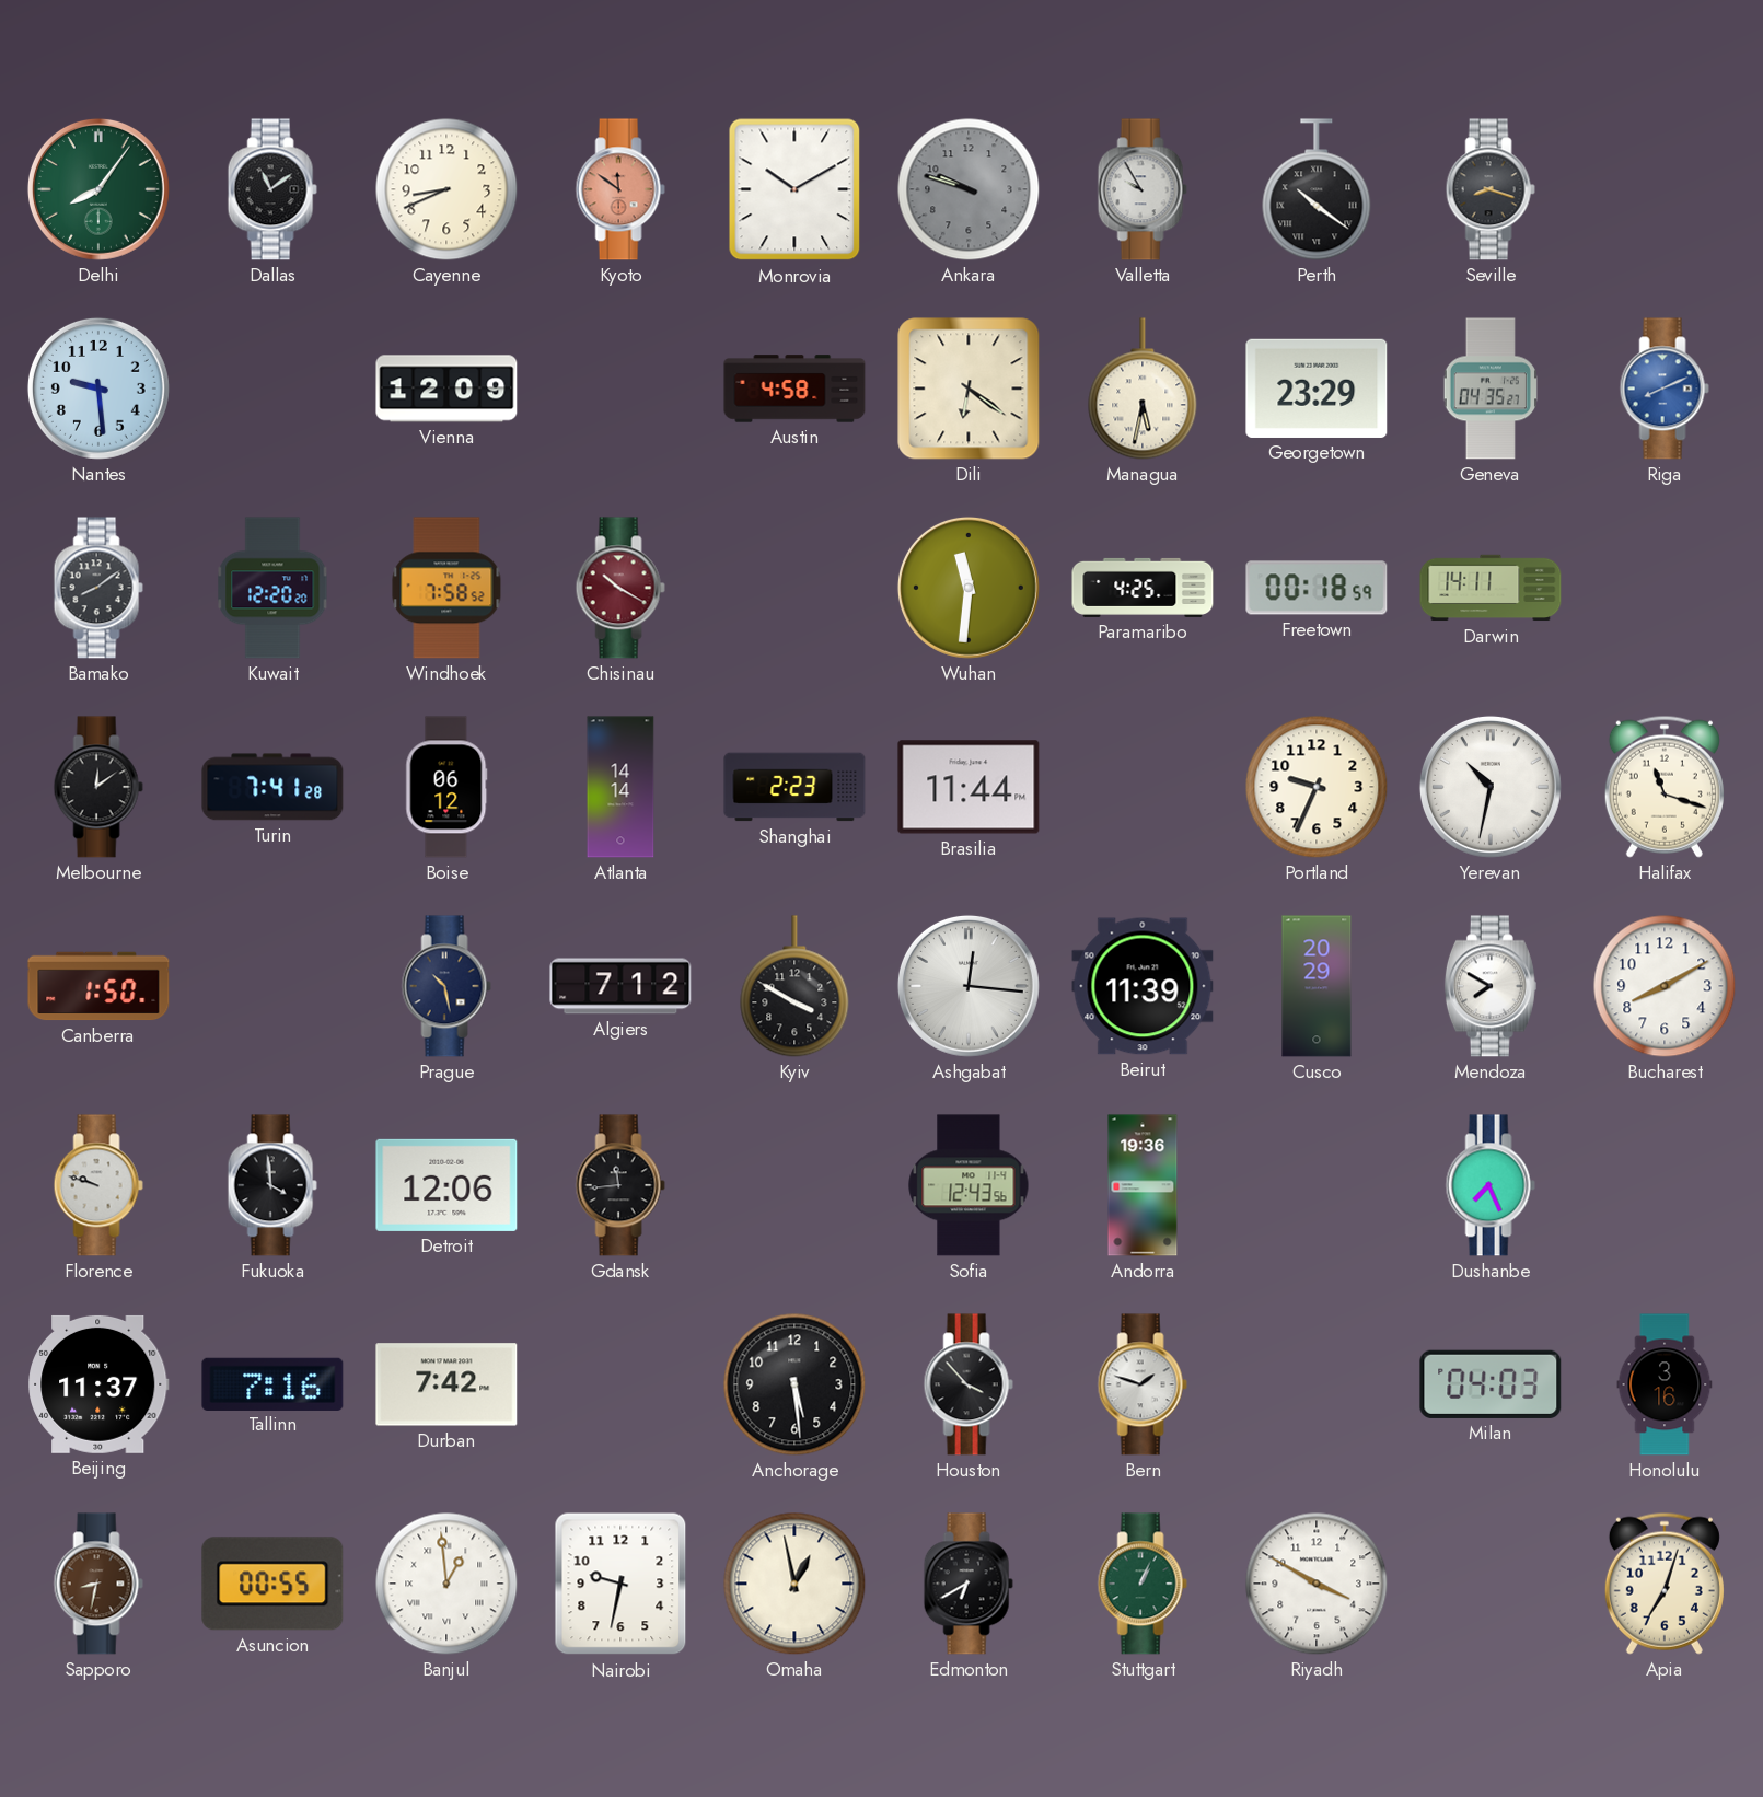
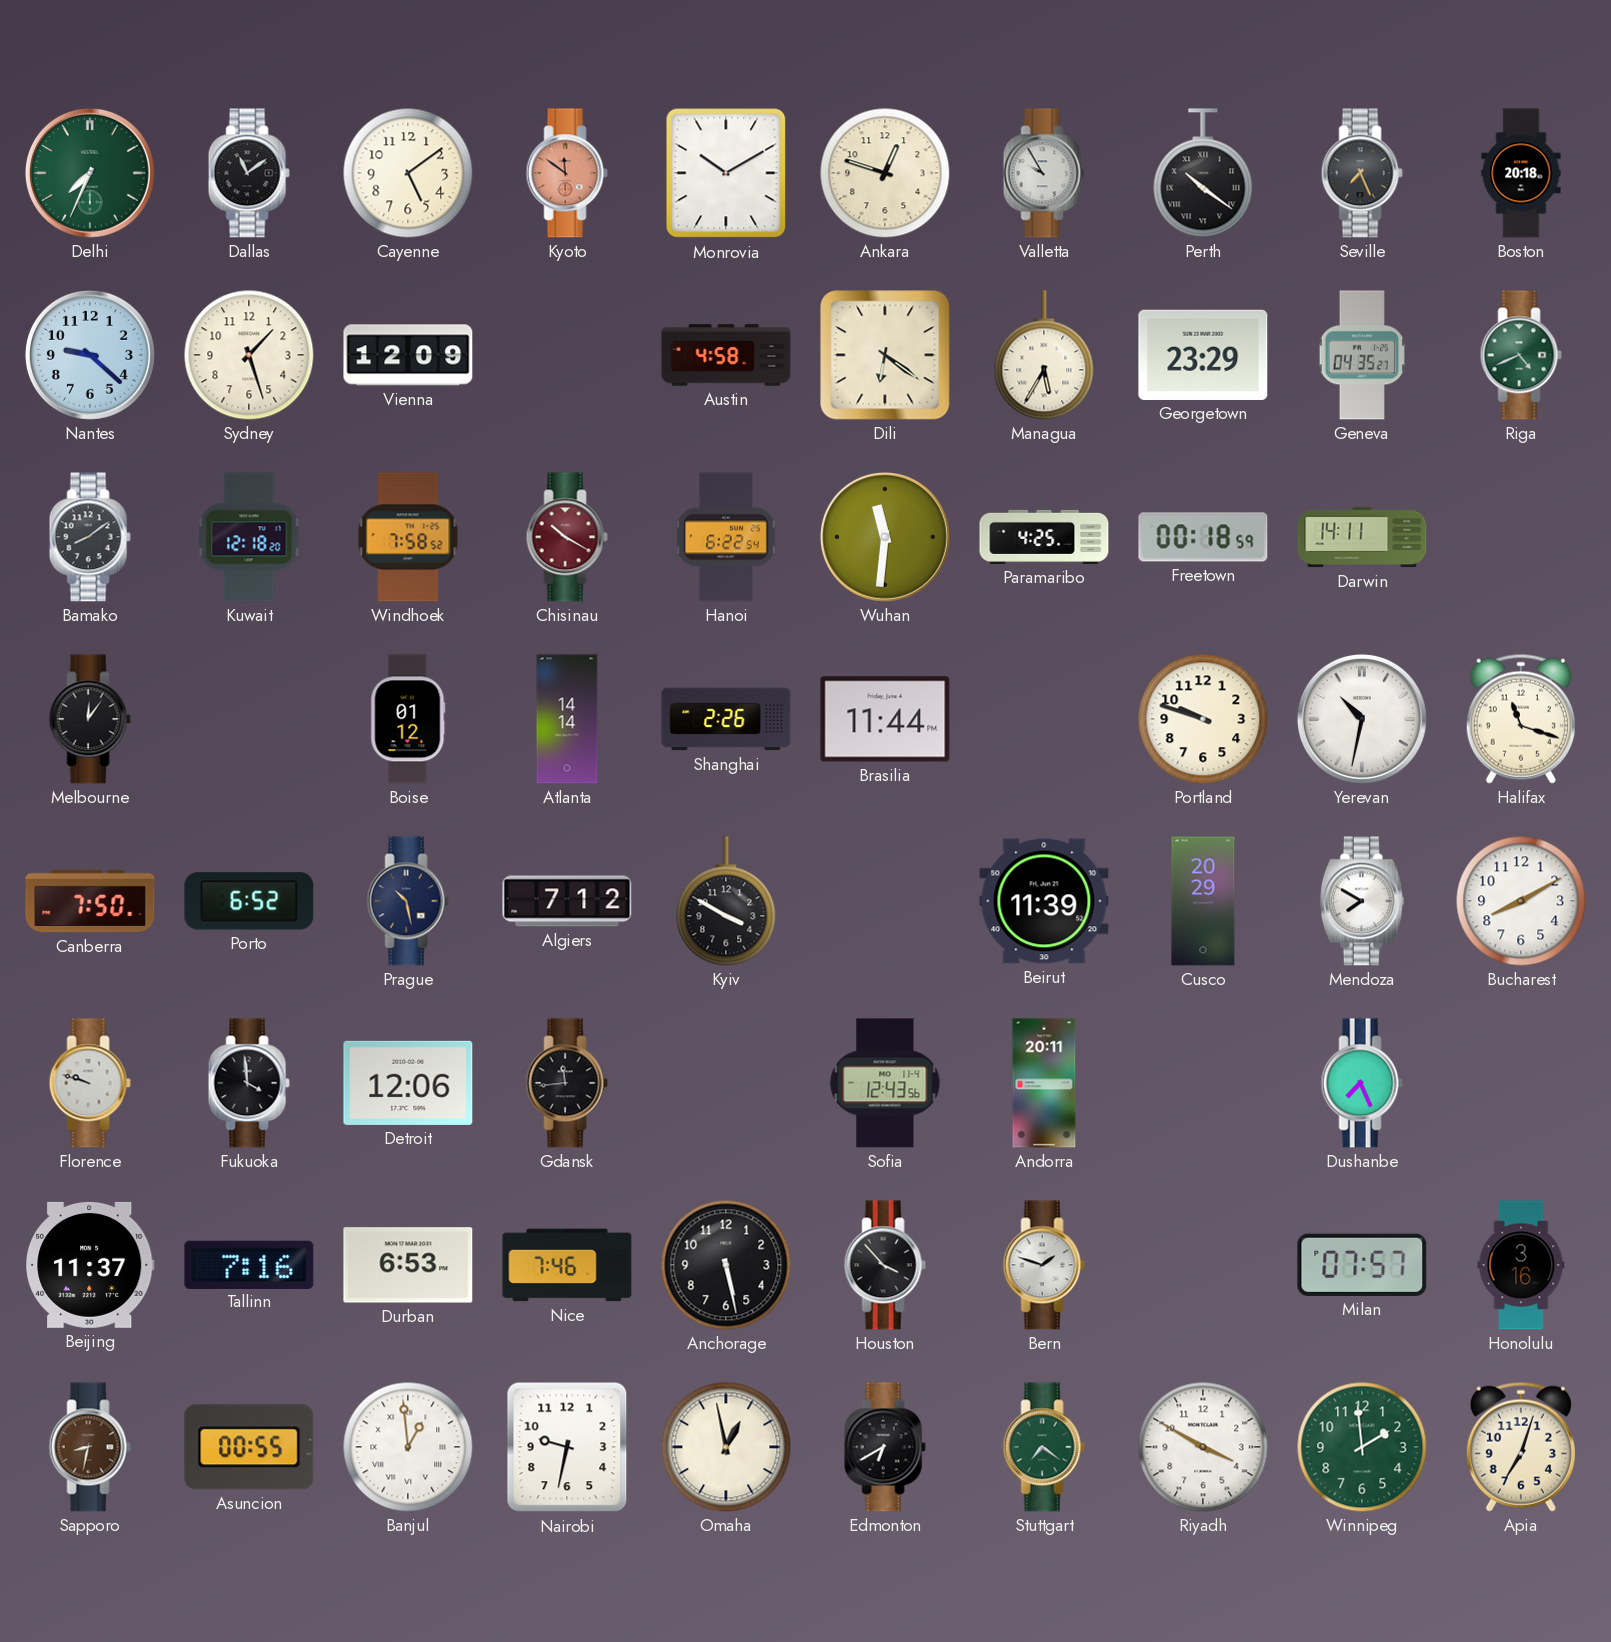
Delhi: 8:06 -> 7:34
Cayenne: 8:41 -> 5:09
Ankara: 9:48 -> 12:48
Ankara dial: grey -> cream
Seville: 8:18 -> 7:26
Boston: none -> 20:18
Nantes: 9:29 -> 9:22
Sydney: none -> 1:27
Managua: 5:32 -> 5:35
Riga: 8:11 -> 4:41
Riga dial: blue -> green
Kuwait: 12:20 -> 12:18
Hanoi: none -> 6:22
Melbourne: 12:09 -> 12:06
Turin: 7:41 -> none
Boise: 06:12 -> 01:12
Shanghai: 2:23 -> 2:26
Portland: 9:34 -> 9:48
Canberra: 1:50 -> 7:50
Porto: none -> 6:52
Ashgabat: 12:16 -> none
Andorra: 19:36 -> 20:11
Durban: 7:42 -> 6:53
Nice: none -> 7:46
Anchorage: 5:29 -> 5:28
Milan: 04:03 -> 07:57
Stuttgart: 1:04 -> 7:21
Winnipeg: none -> 1:59
